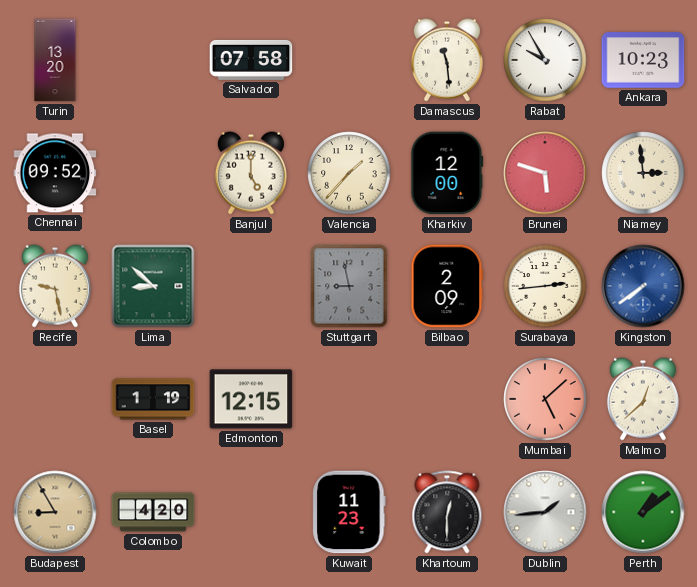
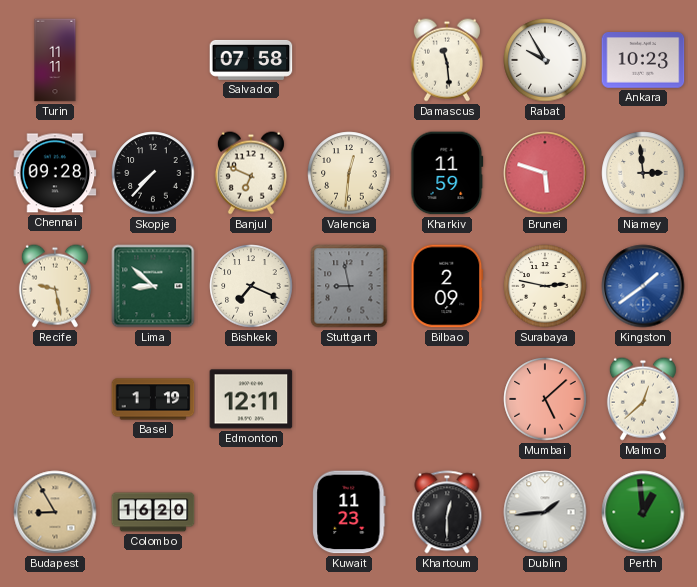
Turin: 13:20 -> 11:11
Chennai: 09:52 -> 09:28
Skopje: none -> 7:37
Banjul: 5:00 -> 6:49
Valencia: 1:37 -> 12:31
Kharkiv: 12:00 -> 11:59
Bishkek: none -> 7:19
Surabaya: 2:44 -> 2:47
Kingston: 7:39 -> 1:39
Edmonton: 12:15 -> 12:11
Colombo: 4:20 -> 16:20
Perth: 1:09 -> 12:59
